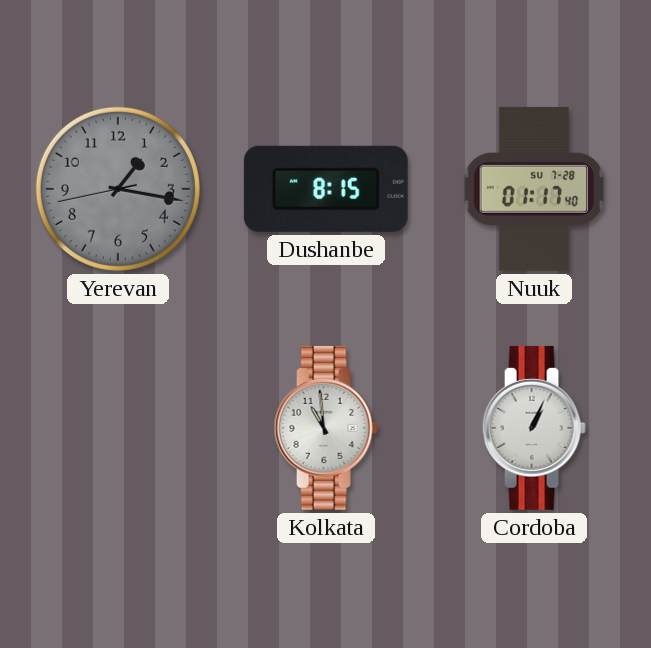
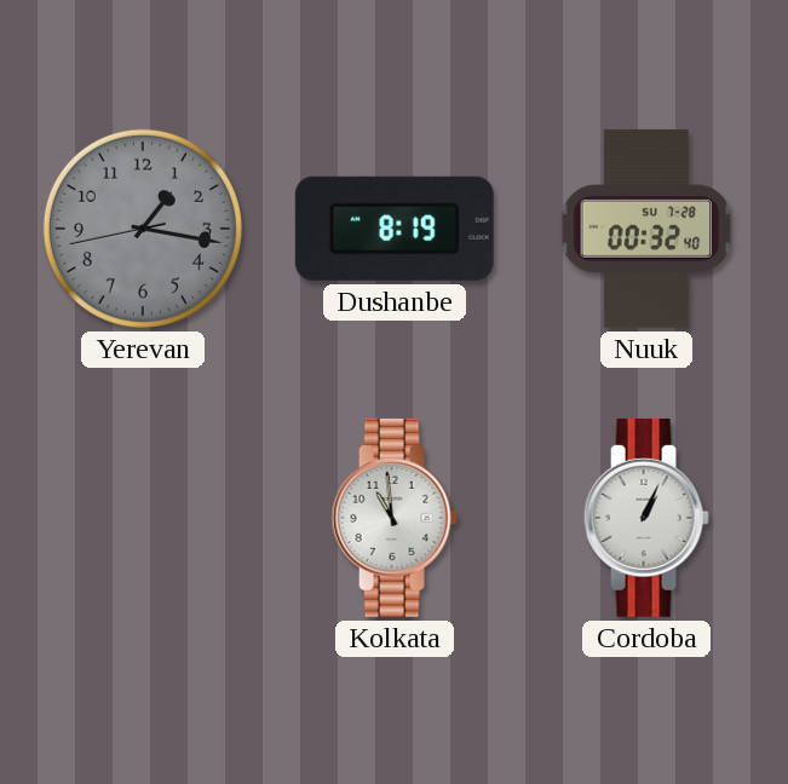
Dushanbe: 8:15 -> 8:19
Nuuk: 01:17 -> 00:32
